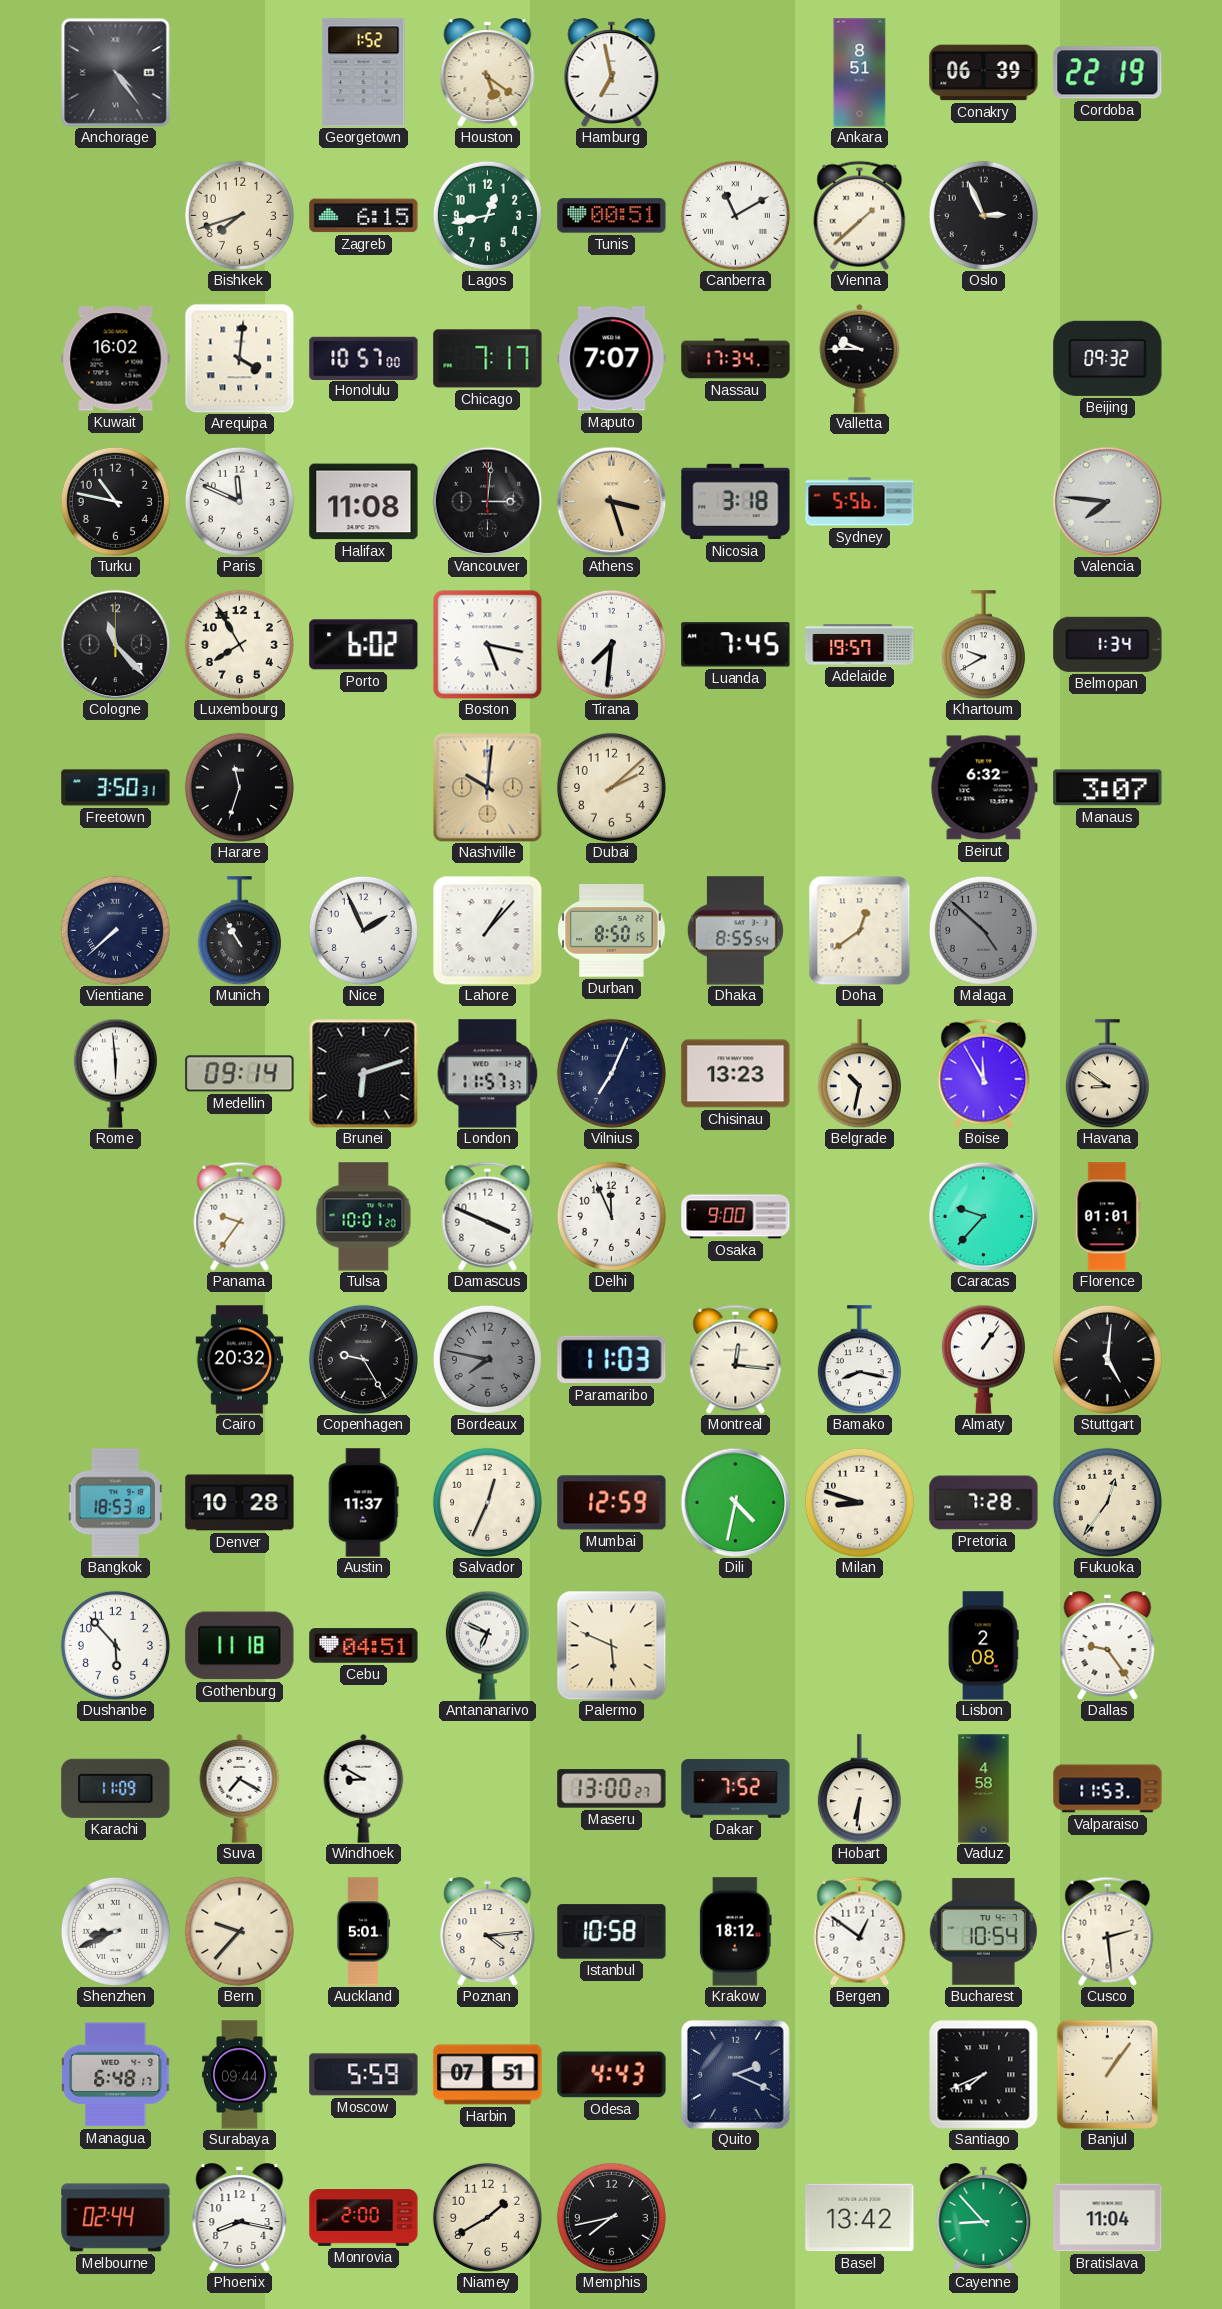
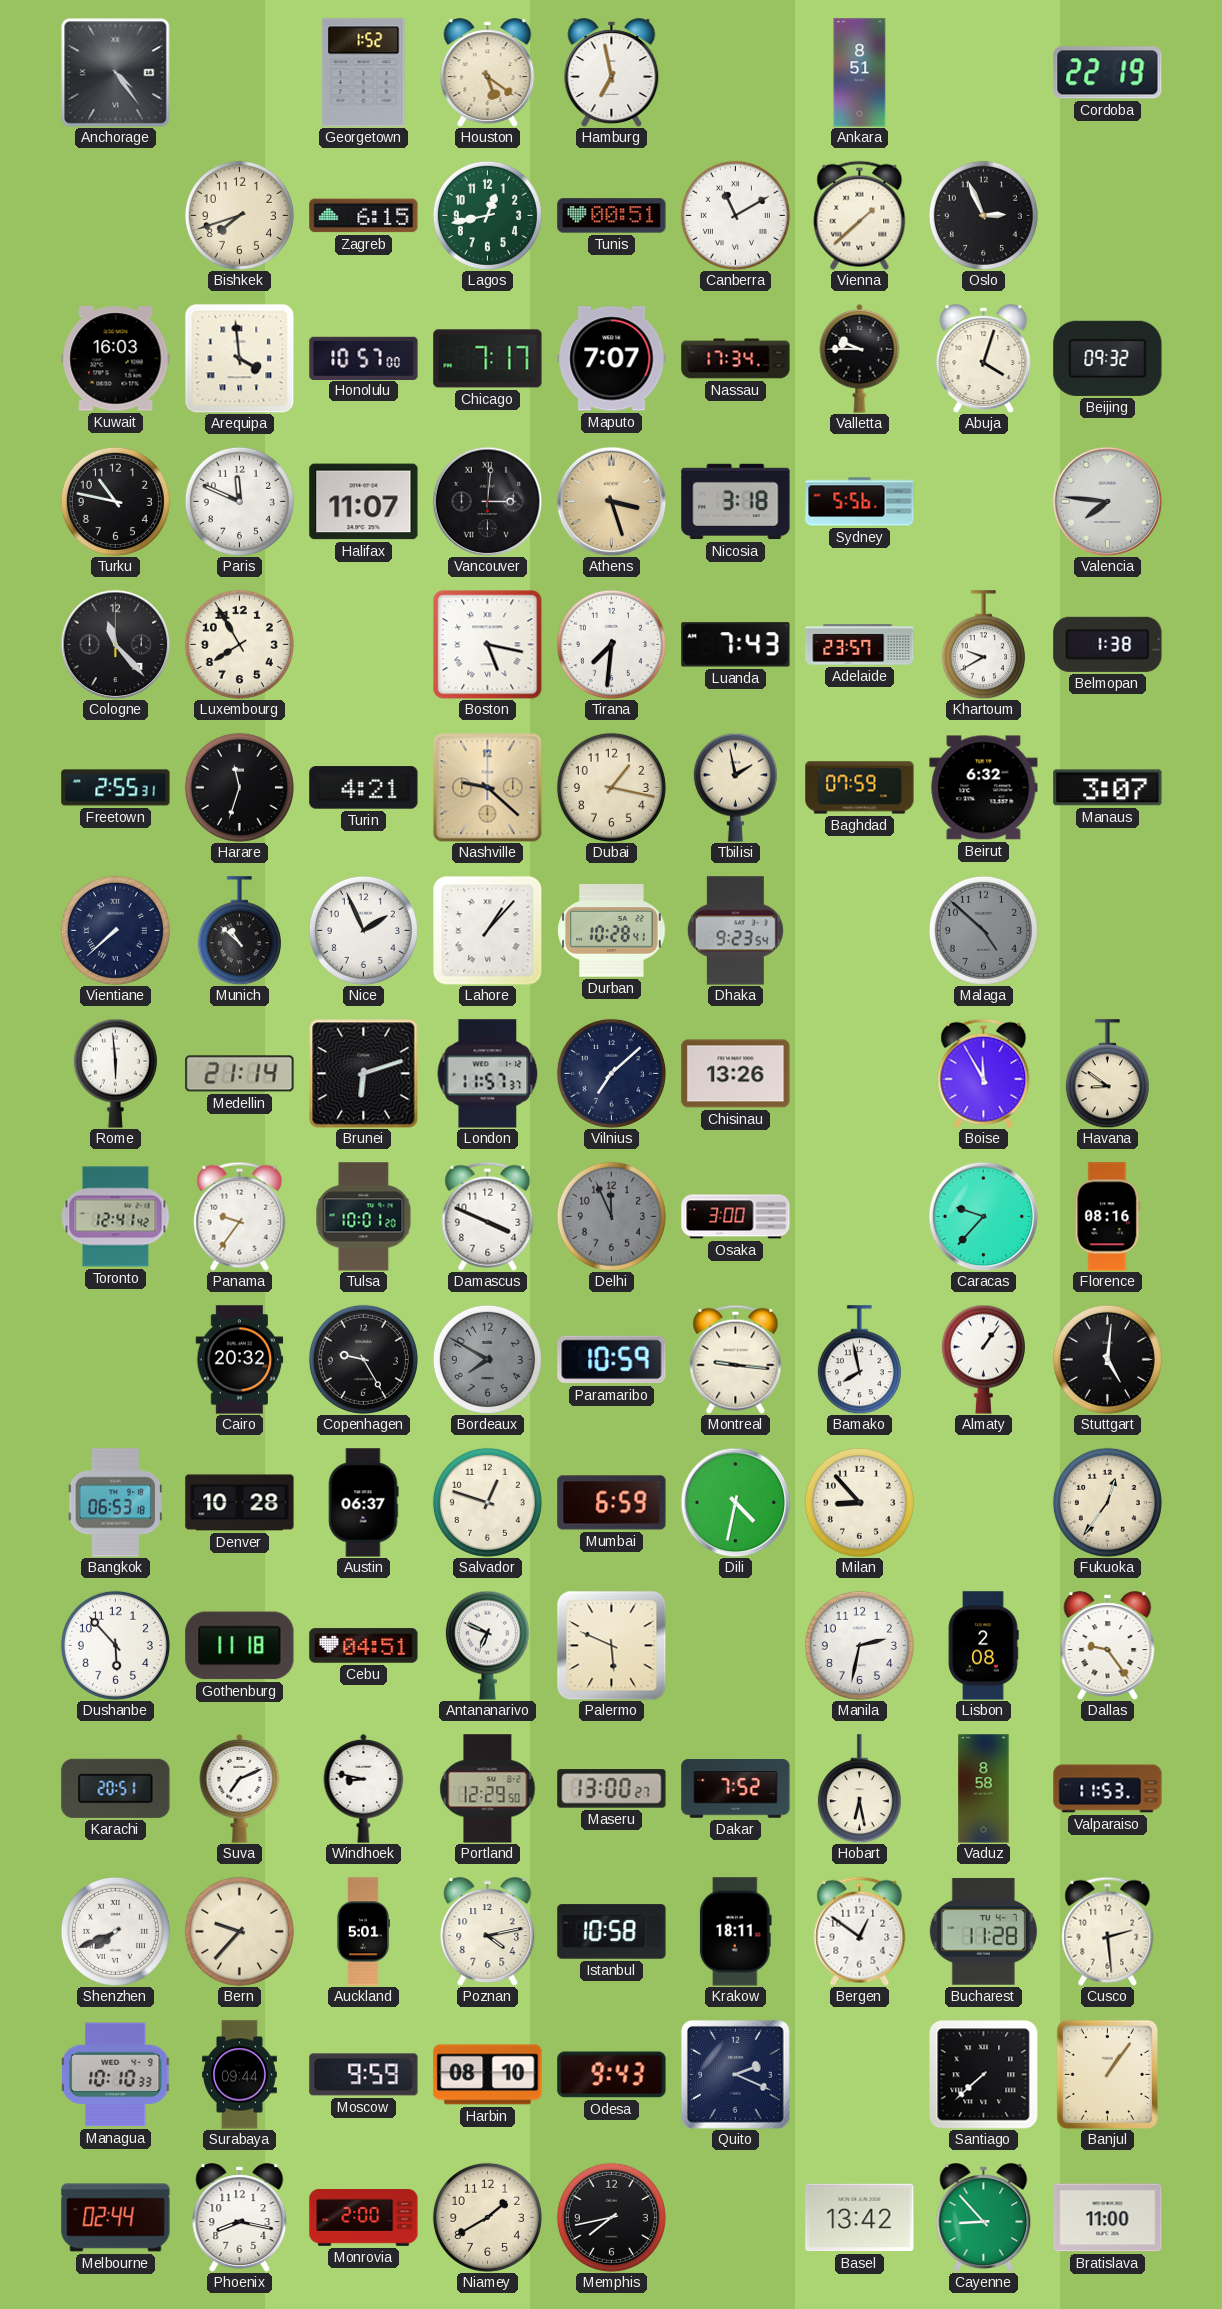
Conakry: 06:39 -> none
Kuwait: 16:02 -> 16:03
Arequipa: 4:01 -> 3:59
Abuja: none -> 4:03
Halifax: 11:08 -> 11:07
Porto: 6:02 -> none
Luanda: 7:45 -> 7:43
Adelaide: 19:57 -> 23:57
Belmopan: 1:34 -> 1:38
Freetown: 3:50 -> 2:55
Turin: none -> 4:21
Nashville: 10:01 -> 9:22
Dubai: 2:08 -> 1:17
Tbilisi: none -> 1:58
Baghdad: none -> 07:59
Munich: 10:55 -> 10:52
Durban: 8:50 -> 10:28
Dhaka: 8:55 -> 9:23
Doha: 12:39 -> none
Medellin: 09:14 -> 21:14
Vilnius: 7:04 -> 7:08
Chisinau: 13:23 -> 13:26
Belgrade: 10:32 -> none
Toronto: none -> 12:41
Delhi dial: white -> grey
Osaka: 9:00 -> 3:00
Florence: 01:01 -> 08:16
Bordeaux: 7:47 -> 7:50
Paramaribo: 11:03 -> 10:59
Montreal: 12:16 -> 9:16
Bamako: 8:17 -> 7:58
Bangkok: 18:53 -> 06:53
Austin: 11:37 -> 06:37
Salvador: 12:34 -> 12:48
Mumbai: 12:59 -> 6:59
Milan: 8:48 -> 8:53
Pretoria: 7:28 -> none
Manila: none -> 2:32
Karachi: 11:09 -> 20:51
Suva: 7:20 -> 7:11
Windhoek: 8:50 -> 8:47
Portland: none -> 12:29
Hobart: 6:31 -> 6:28
Vaduz: 4:58 -> 8:58
Shenzhen: 8:41 -> 7:41
Poznan: 4:14 -> 4:13
Krakow: 18:12 -> 18:11
Bucharest: 10:54 -> 11:28
Managua: 6:48 -> 10:10
Moscow: 5:59 -> 9:59
Harbin: 07:51 -> 08:10
Odesa: 4:43 -> 9:43
Santiago: 7:41 -> 7:38
Bratislava: 11:04 -> 11:00
